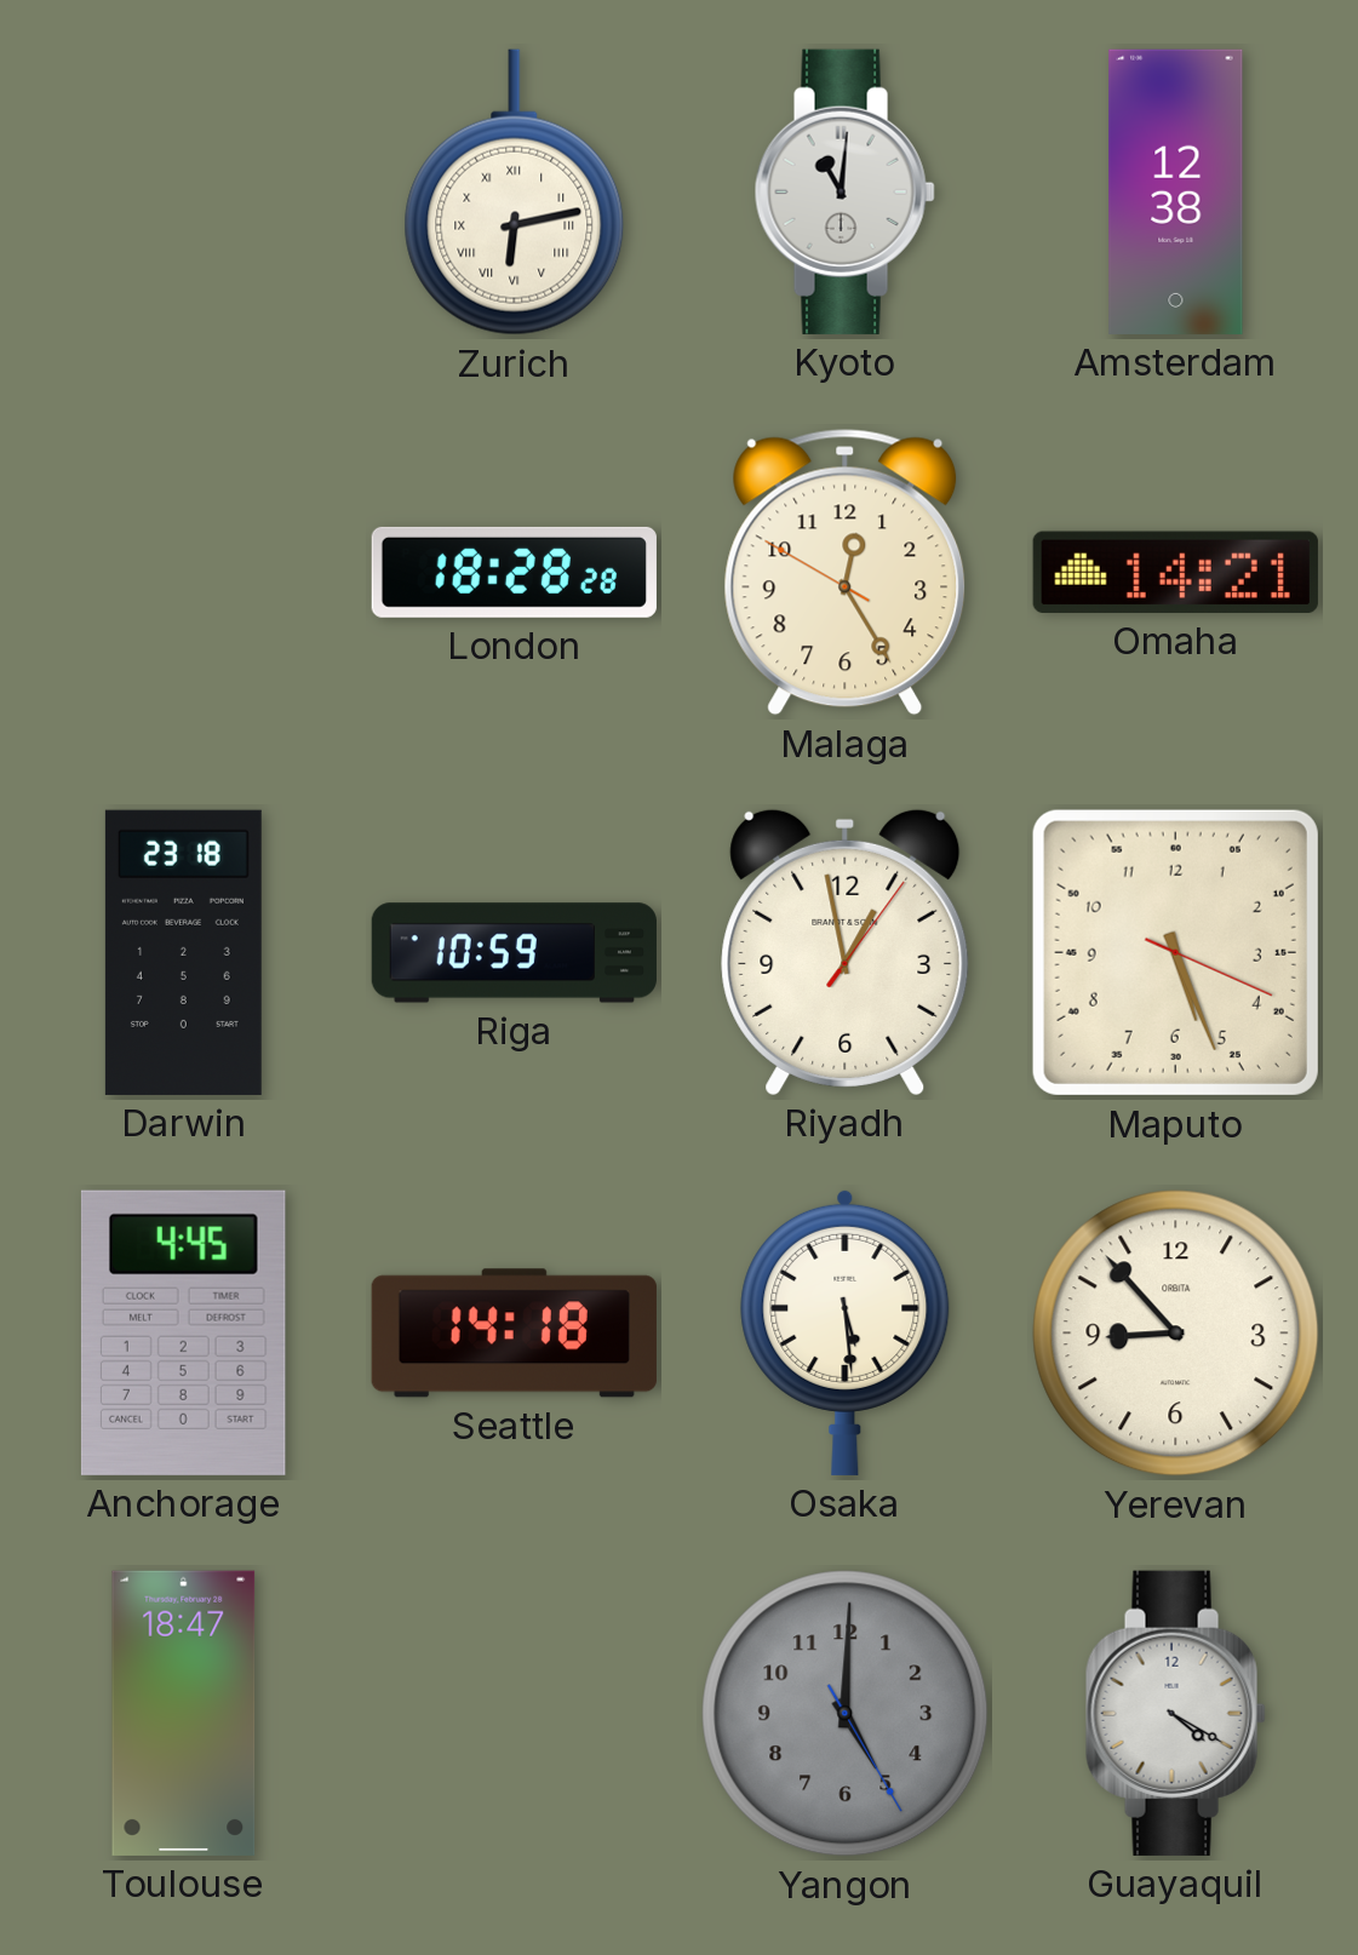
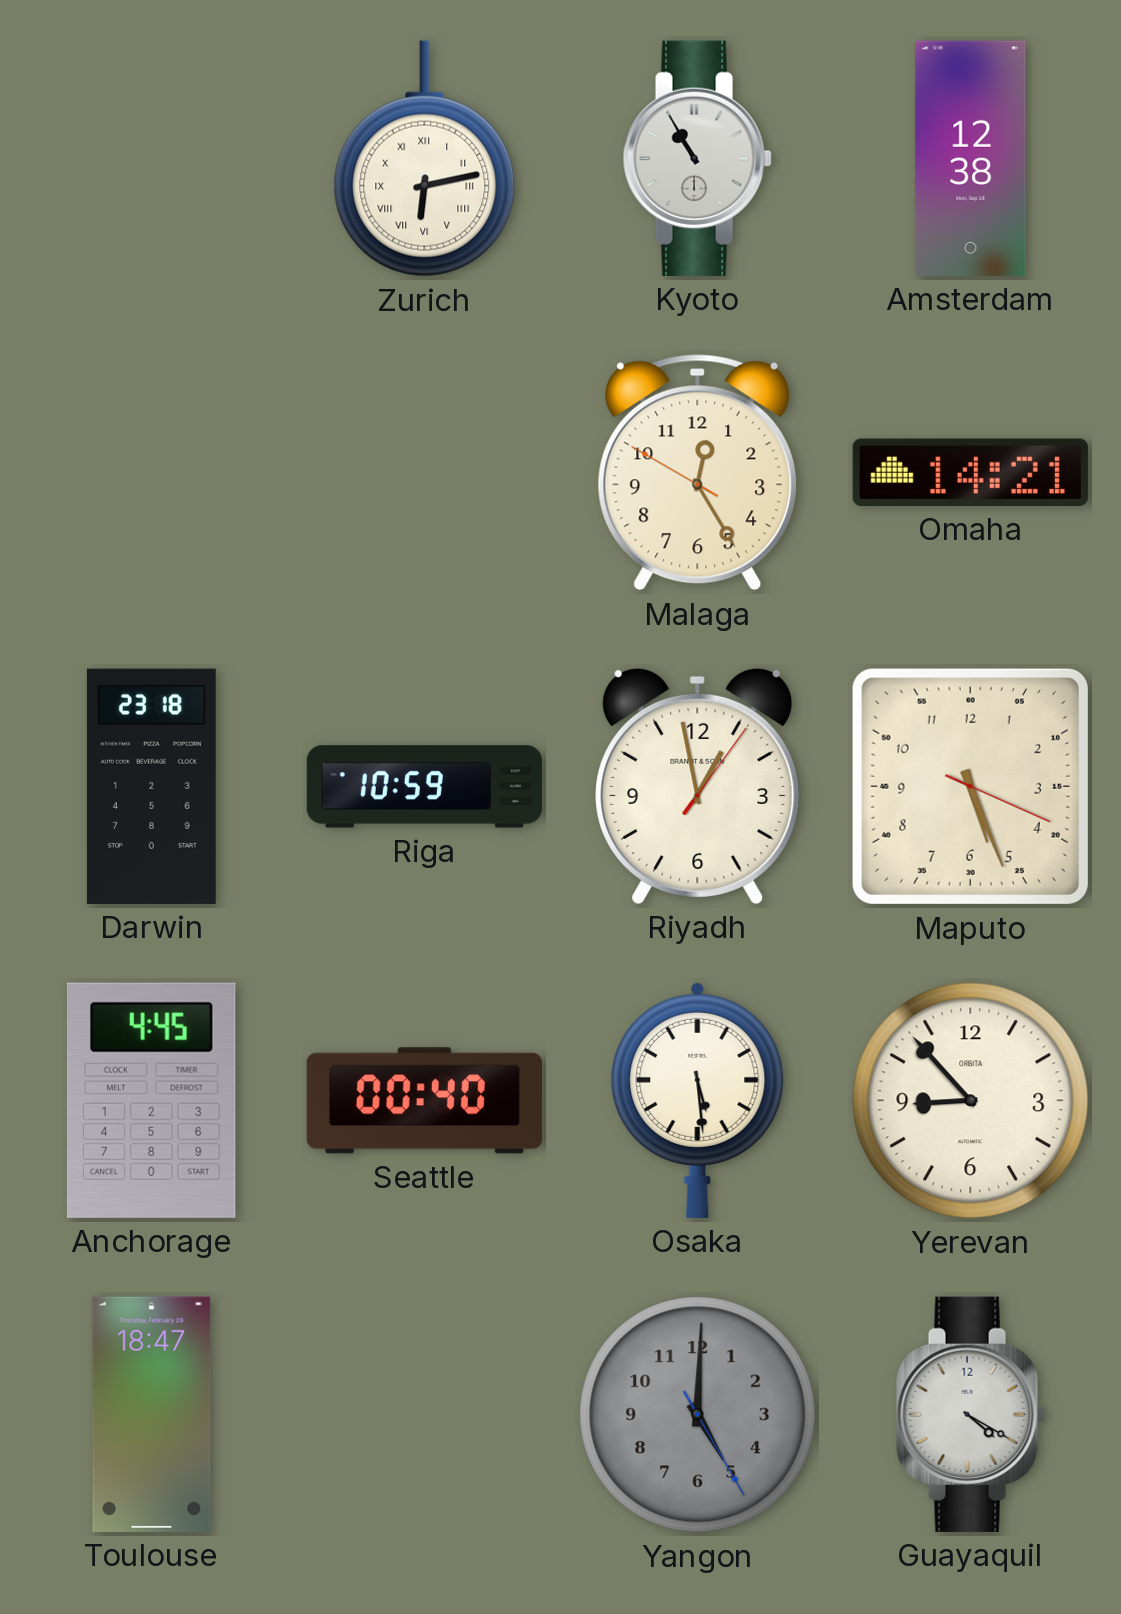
Kyoto: 11:01 -> 10:55
London: 18:28 -> none
Seattle: 14:18 -> 00:40
